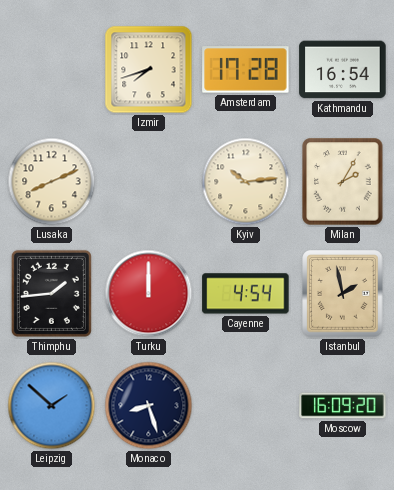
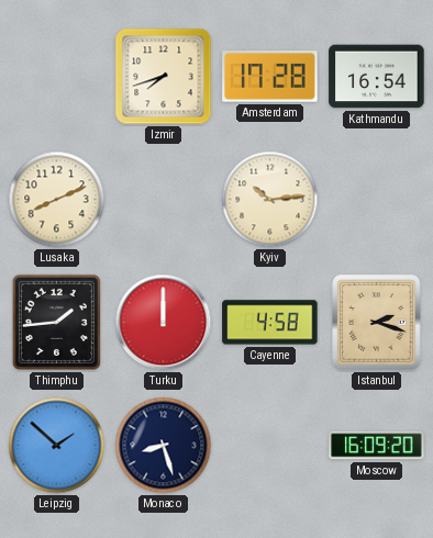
Milan: 2:05 -> none
Cayenne: 4:54 -> 4:58
Istanbul: 1:58 -> 2:18
